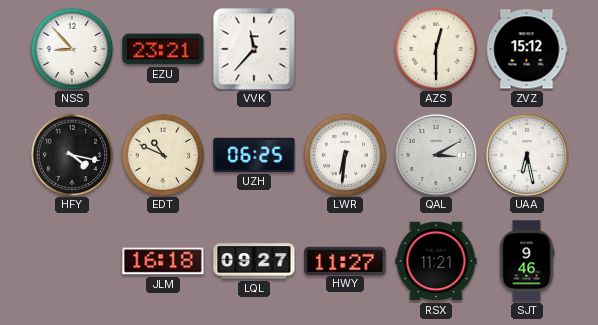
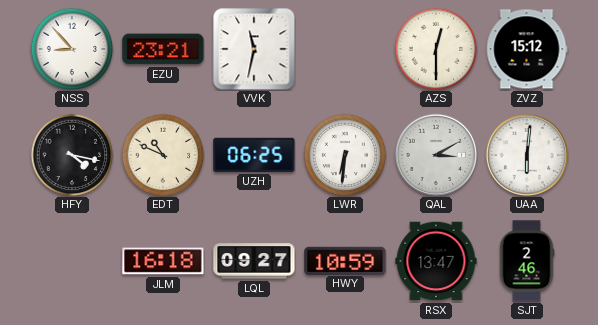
VVK: 11:37 -> 11:32
UAA: 6:28 -> 6:01
HWY: 11:27 -> 10:59
RSX: 11:21 -> 13:47
SJT: 9:46 -> 2:46
